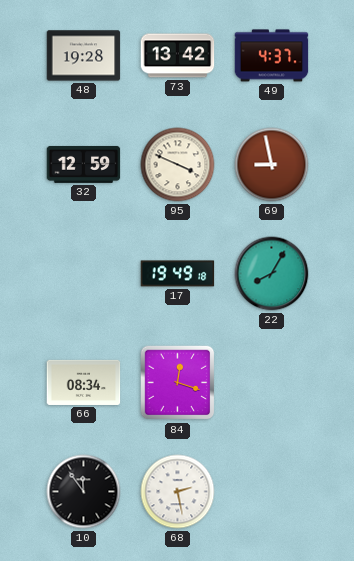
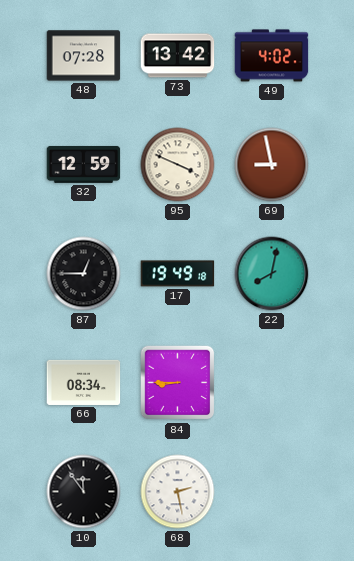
48: 19:28 -> 07:28
49: 4:37 -> 4:02
87: none -> 12:45
22: 8:05 -> 8:02
84: 12:18 -> 8:45
